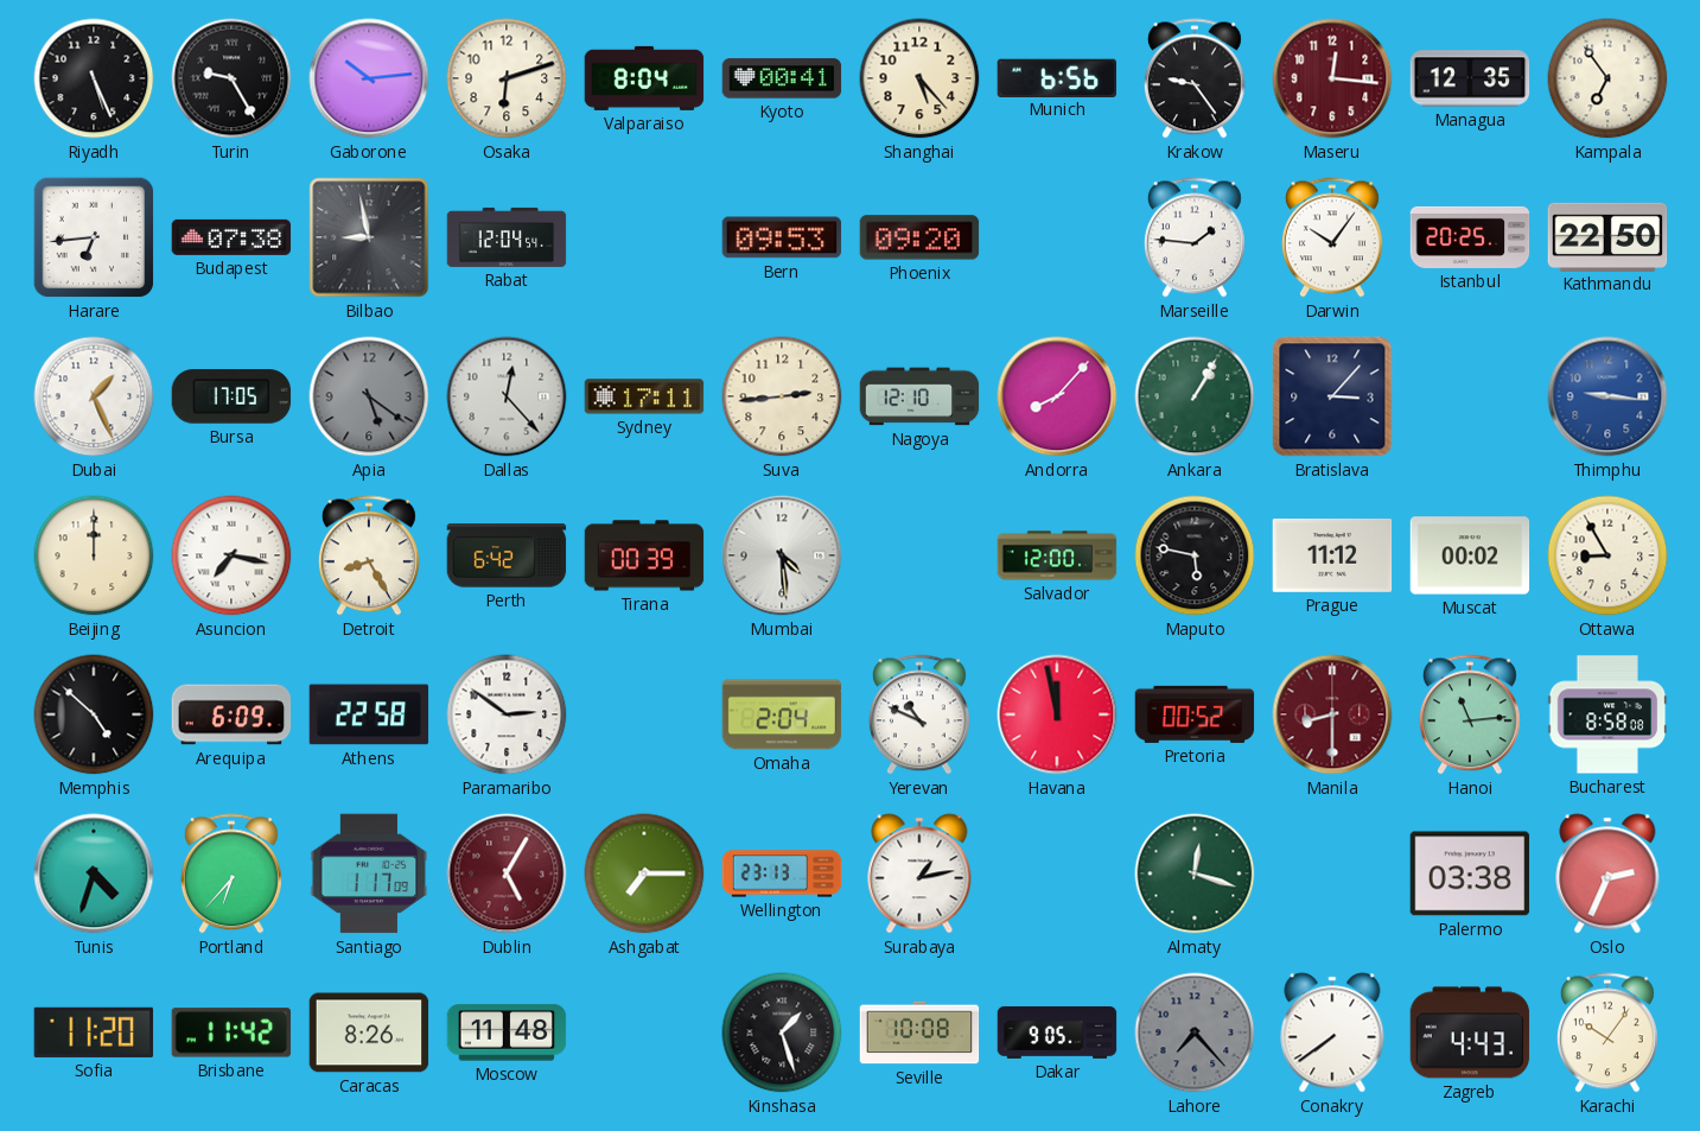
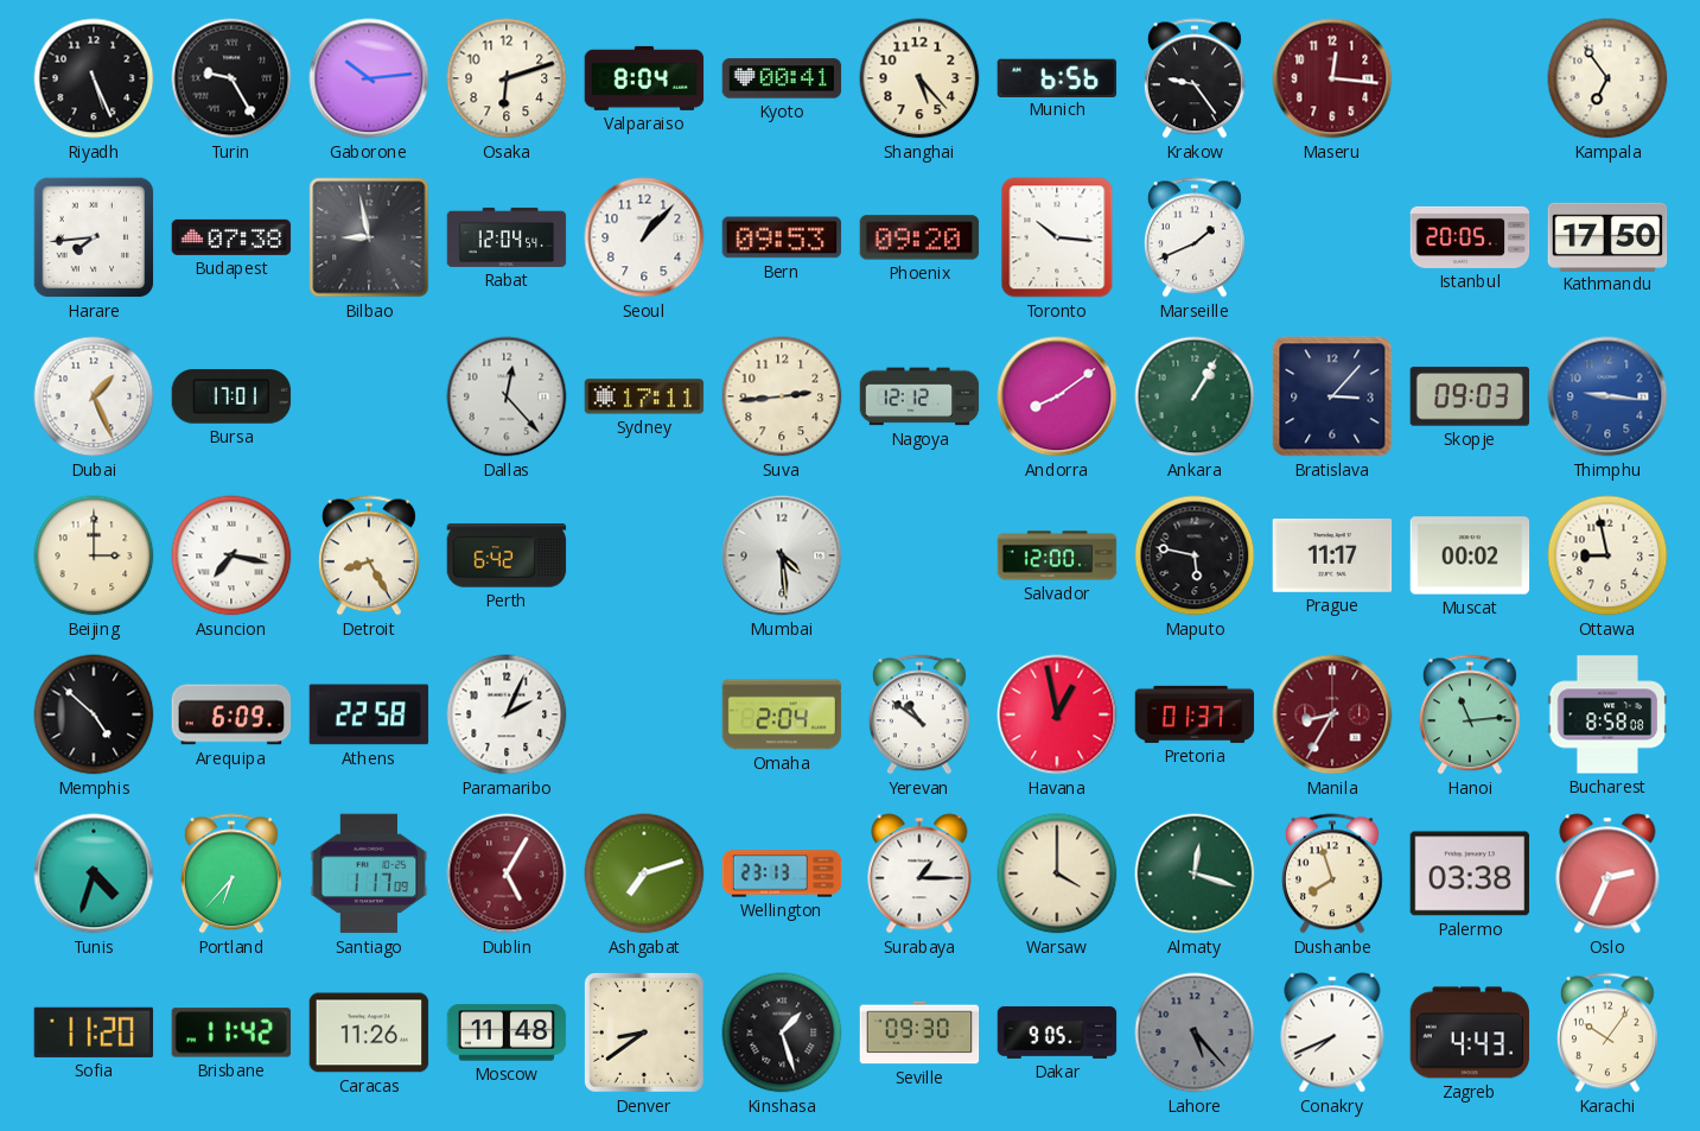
Managua: 12:35 -> none
Harare: 6:44 -> 7:44
Seoul: none -> 1:07
Toronto: none -> 10:16
Marseille: 1:46 -> 1:41
Darwin: 10:06 -> none
Istanbul: 20:25 -> 20:05
Kathmandu: 22:50 -> 17:50
Bursa: 17:05 -> 17:01
Apia: 5:21 -> none
Nagoya: 12:10 -> 12:12
Andorra: 8:07 -> 8:09
Skopje: none -> 09:03
Beijing: 12:00 -> 3:00
Tirana: 00:39 -> none
Prague: 11:12 -> 11:17
Ottawa: 8:55 -> 8:58
Paramaribo: 2:51 -> 2:04
Yerevan: 10:49 -> 10:51
Havana: 11:58 -> 12:58
Pretoria: 00:52 -> 01:37
Manila: 8:30 -> 8:35
Ashgabat: 7:15 -> 7:12
Surabaya: 1:13 -> 1:15
Warsaw: none -> 4:00
Dushanbe: none -> 7:57
Caracas: 8:26 -> 11:26
Denver: none -> 8:39
Seville: 10:08 -> 09:30
Lahore: 7:23 -> 5:23
Conakry: 7:39 -> 7:41
